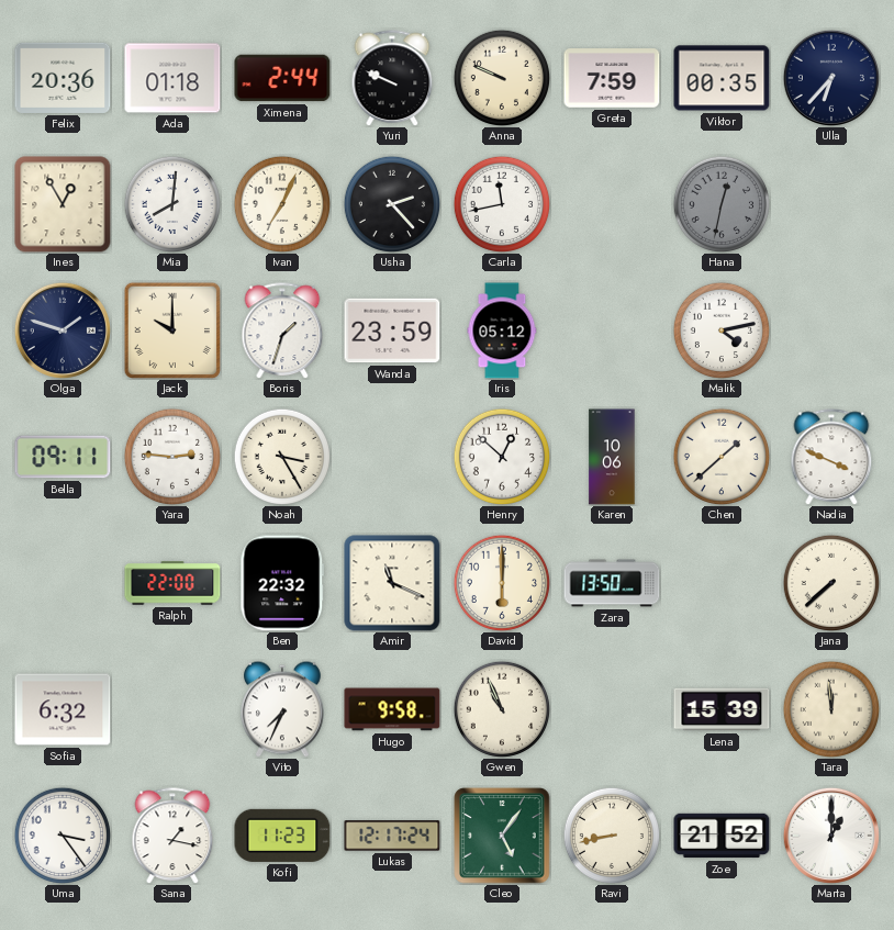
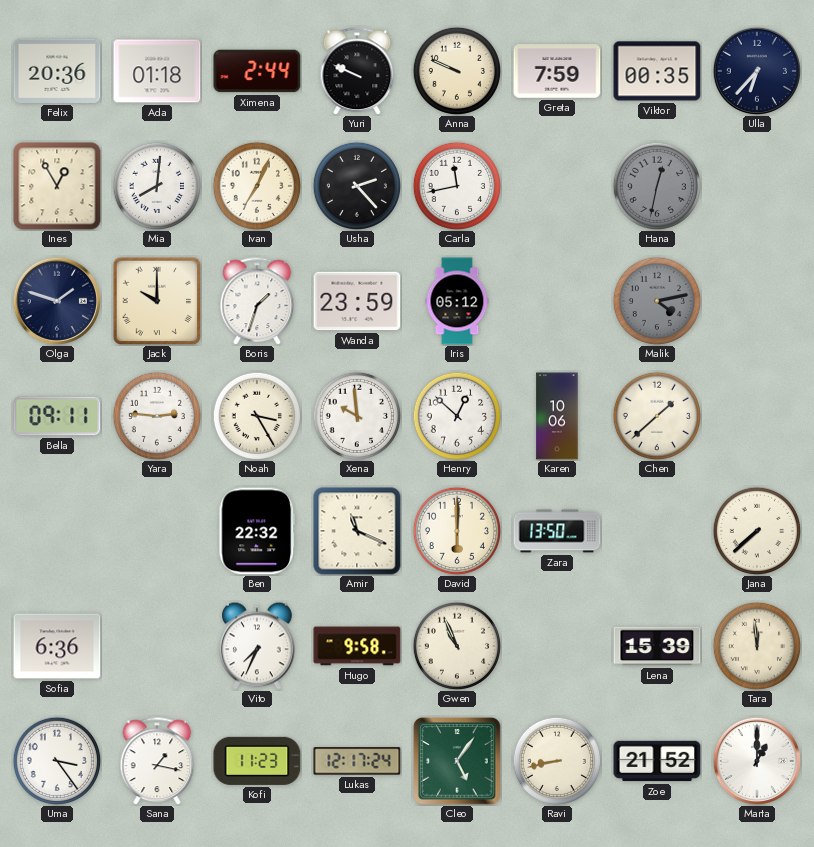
Malik dial: white -> grey
Xena: none -> 9:59
Nadia: 3:49 -> none
Ralph: 22:00 -> none
Sofia: 6:32 -> 6:36
